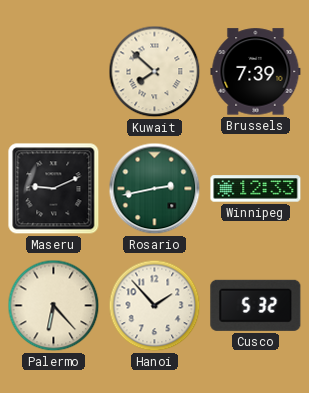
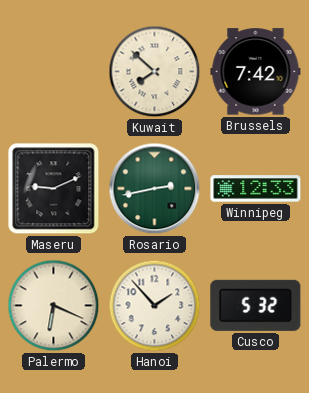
Brussels: 7:39 -> 7:42
Palermo: 6:23 -> 6:19
